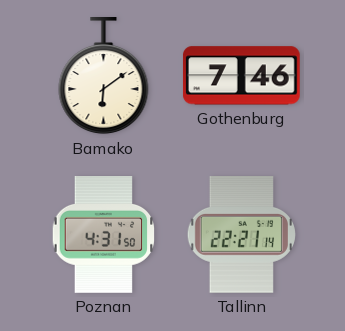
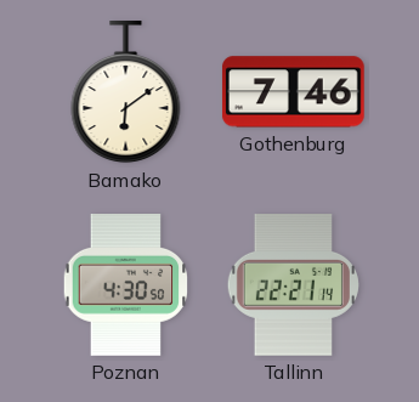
Poznan: 4:31 -> 4:30
